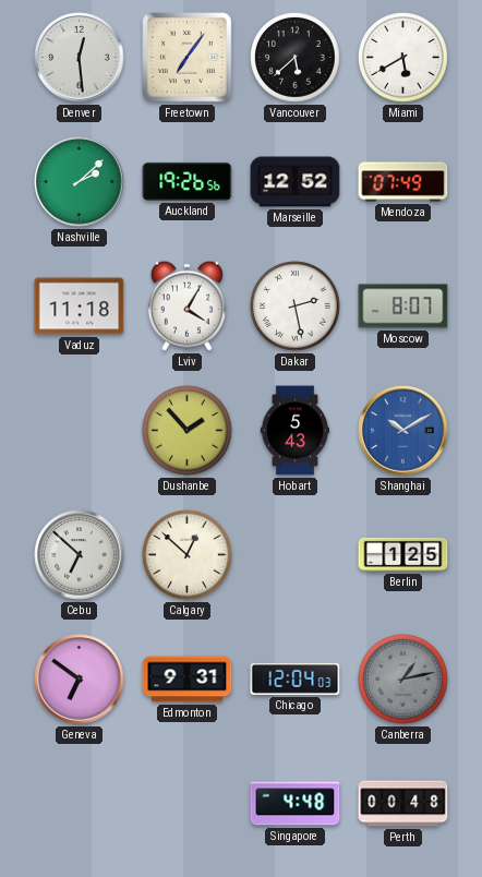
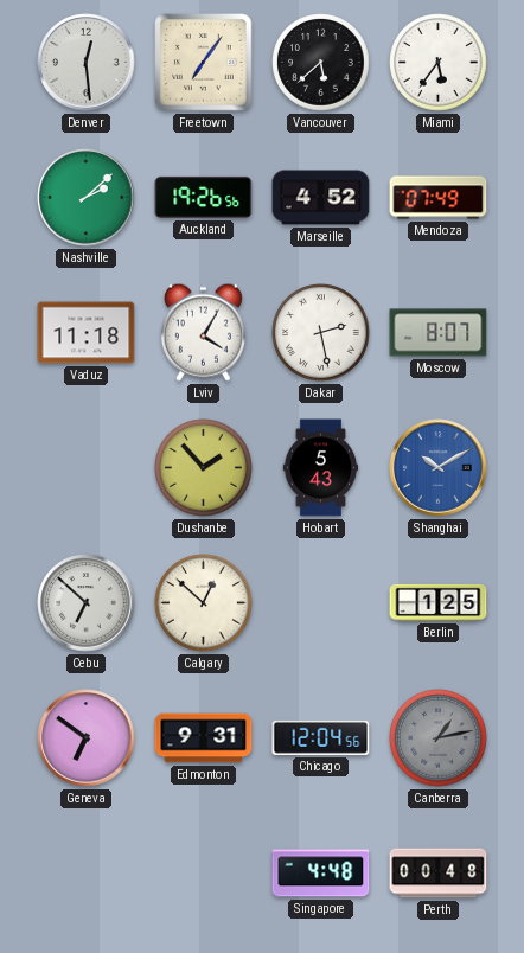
Miami: 5:40 -> 5:36
Marseille: 12:52 -> 4:52
Chicago: 12:04:03 -> 12:04:56
